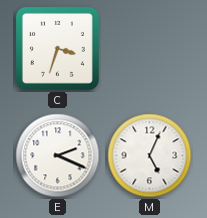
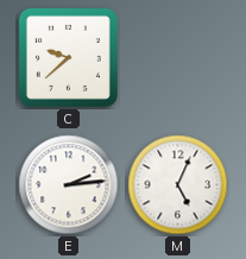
C: 3:33 -> 9:38
E: 2:19 -> 2:14
